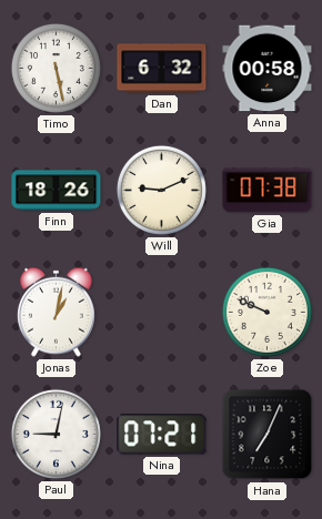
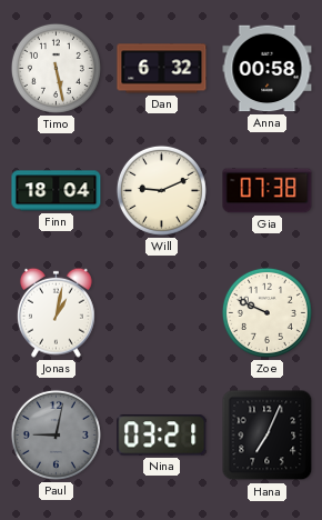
Finn: 18:26 -> 18:04
Paul dial: white -> grey
Nina: 07:21 -> 03:21
